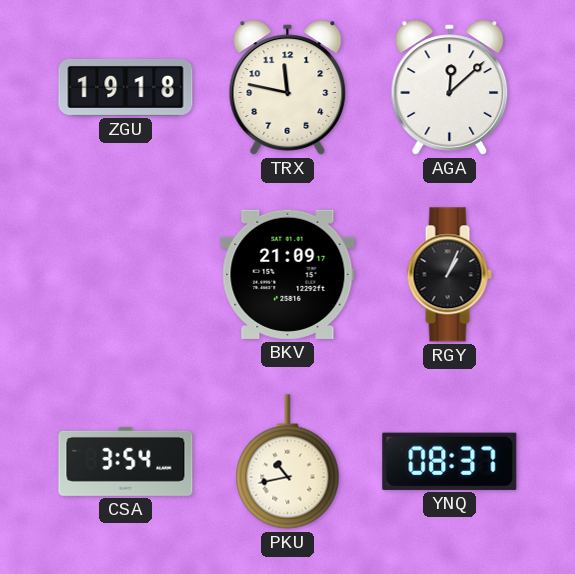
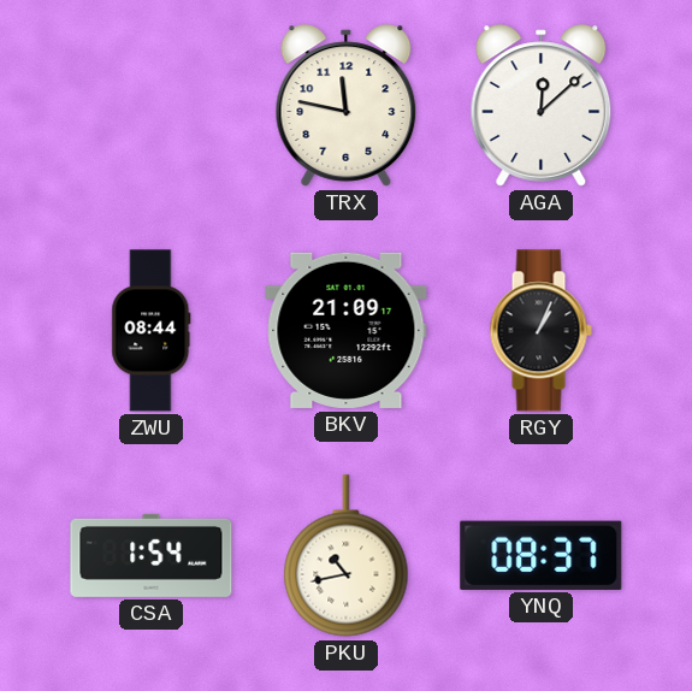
ZGU: 19:18 -> none
ZWU: none -> 08:44
CSA: 3:54 -> 1:54
